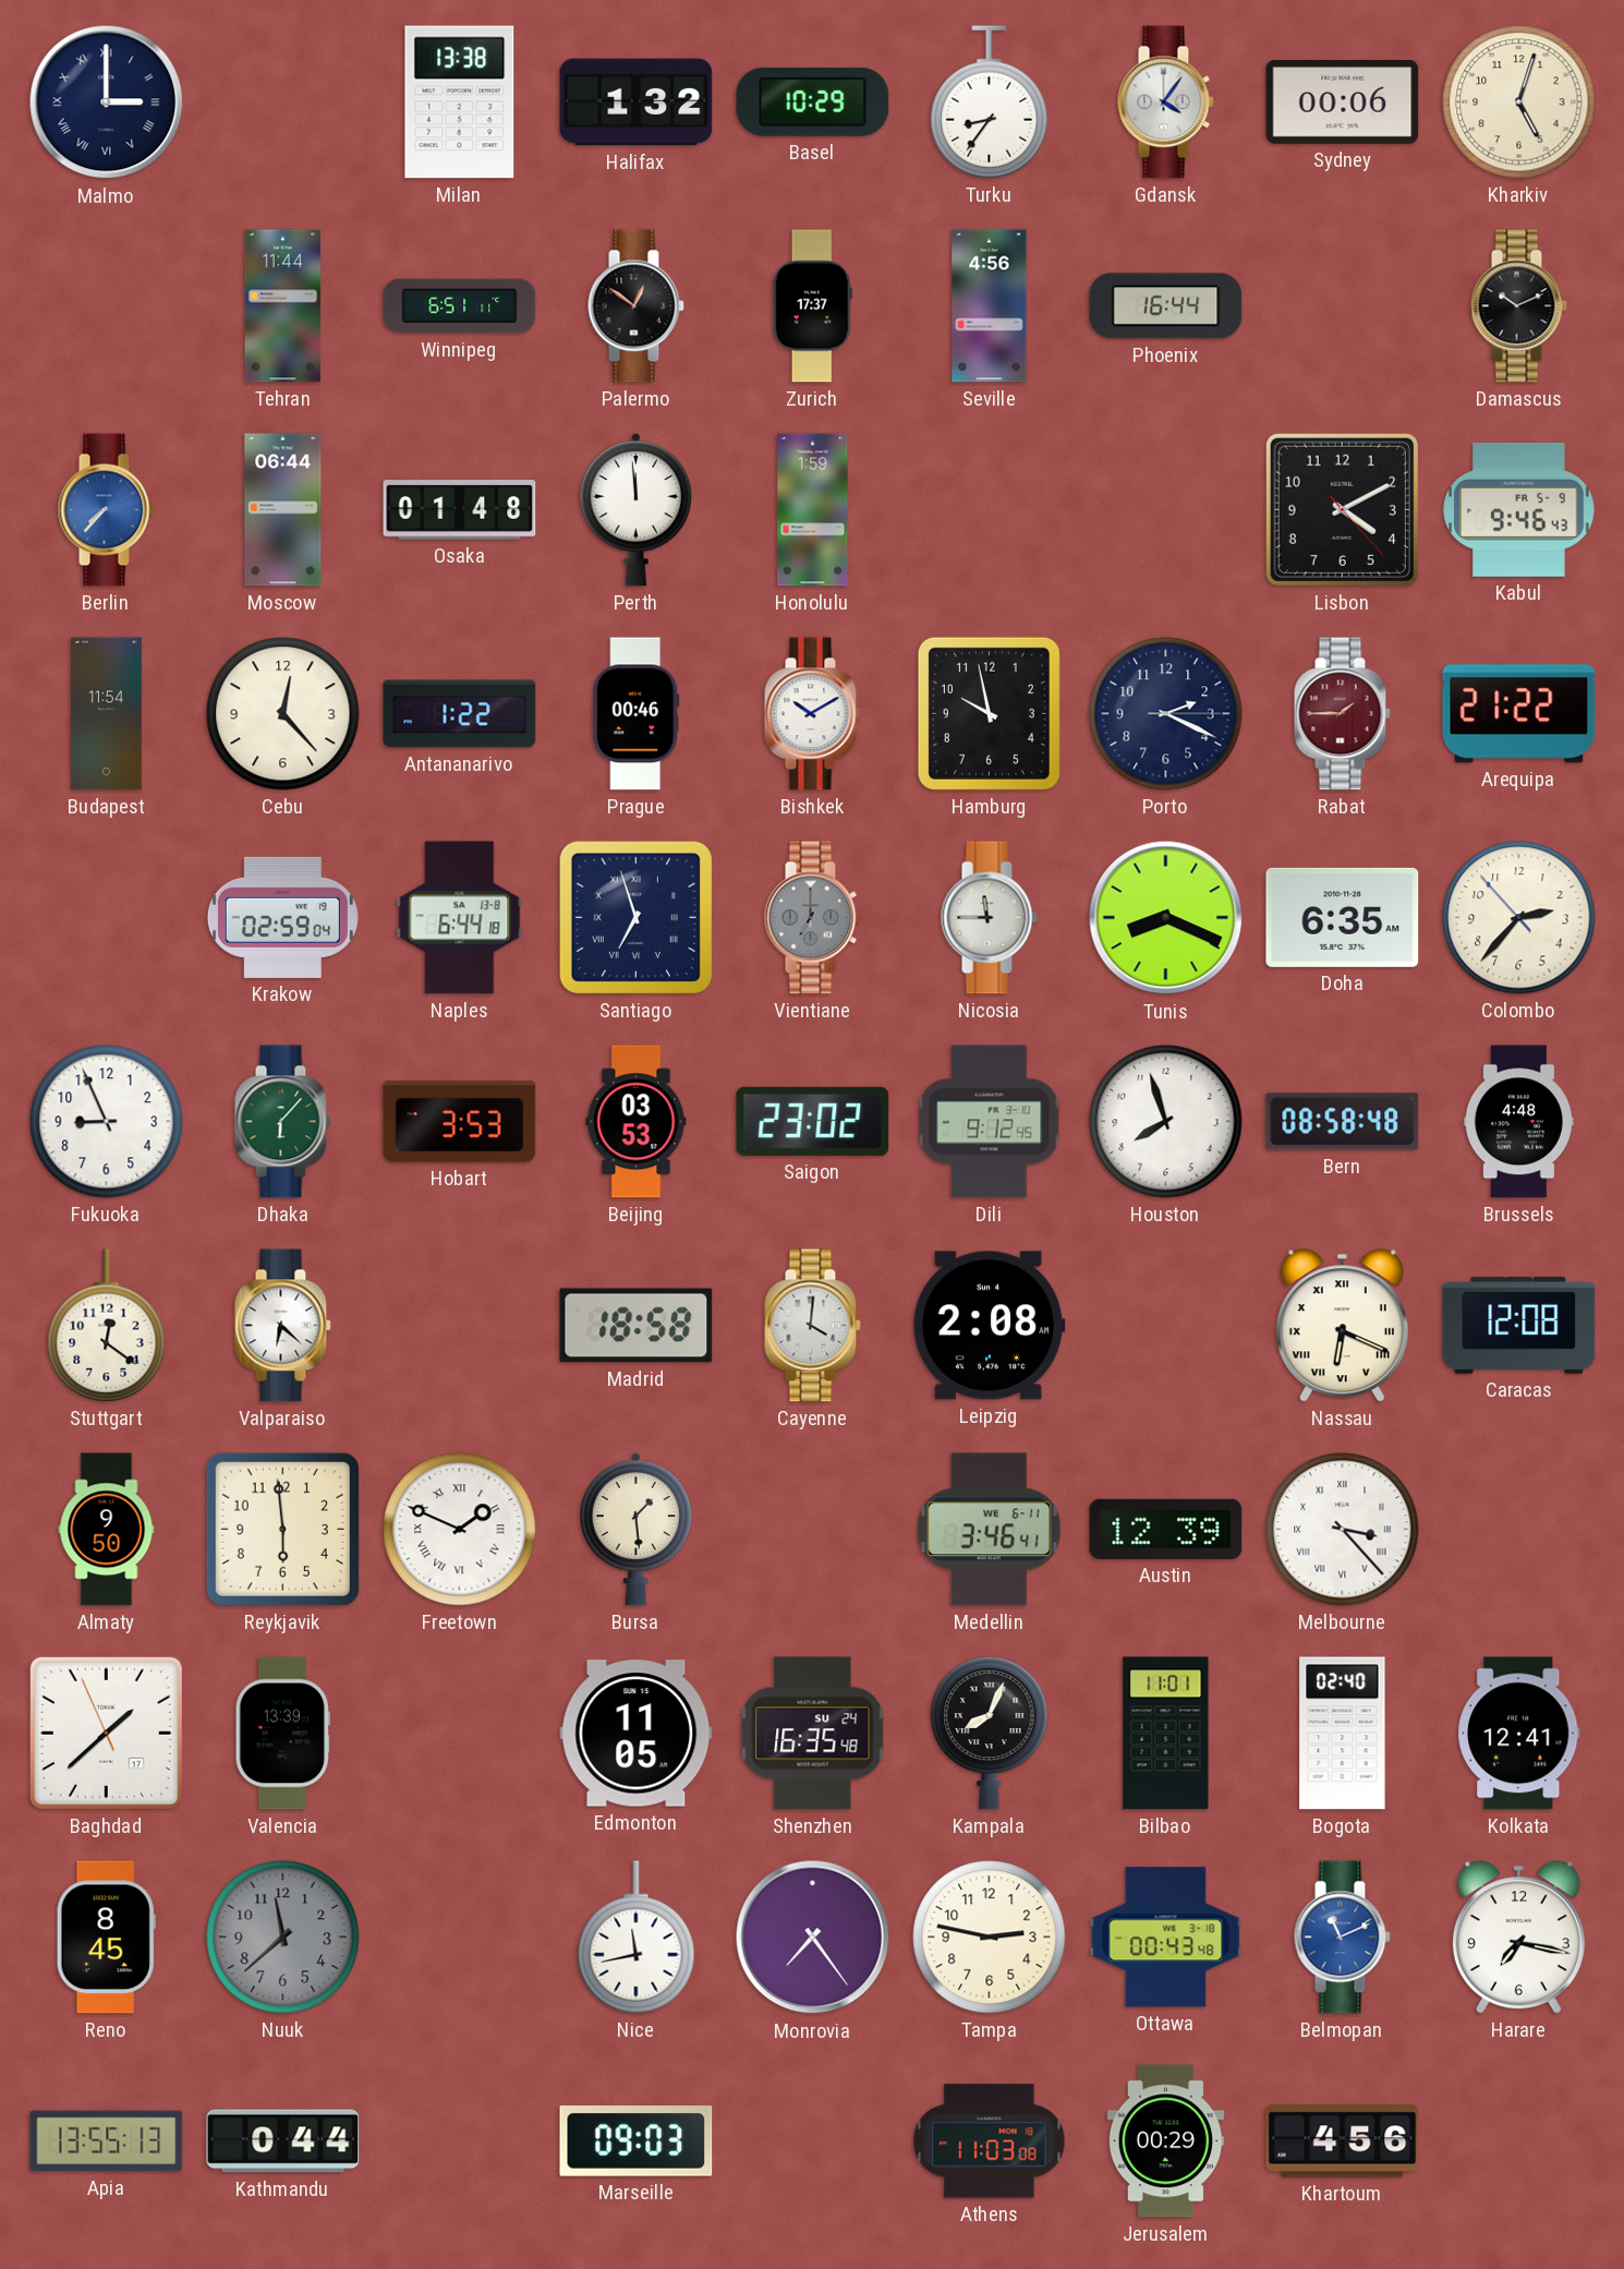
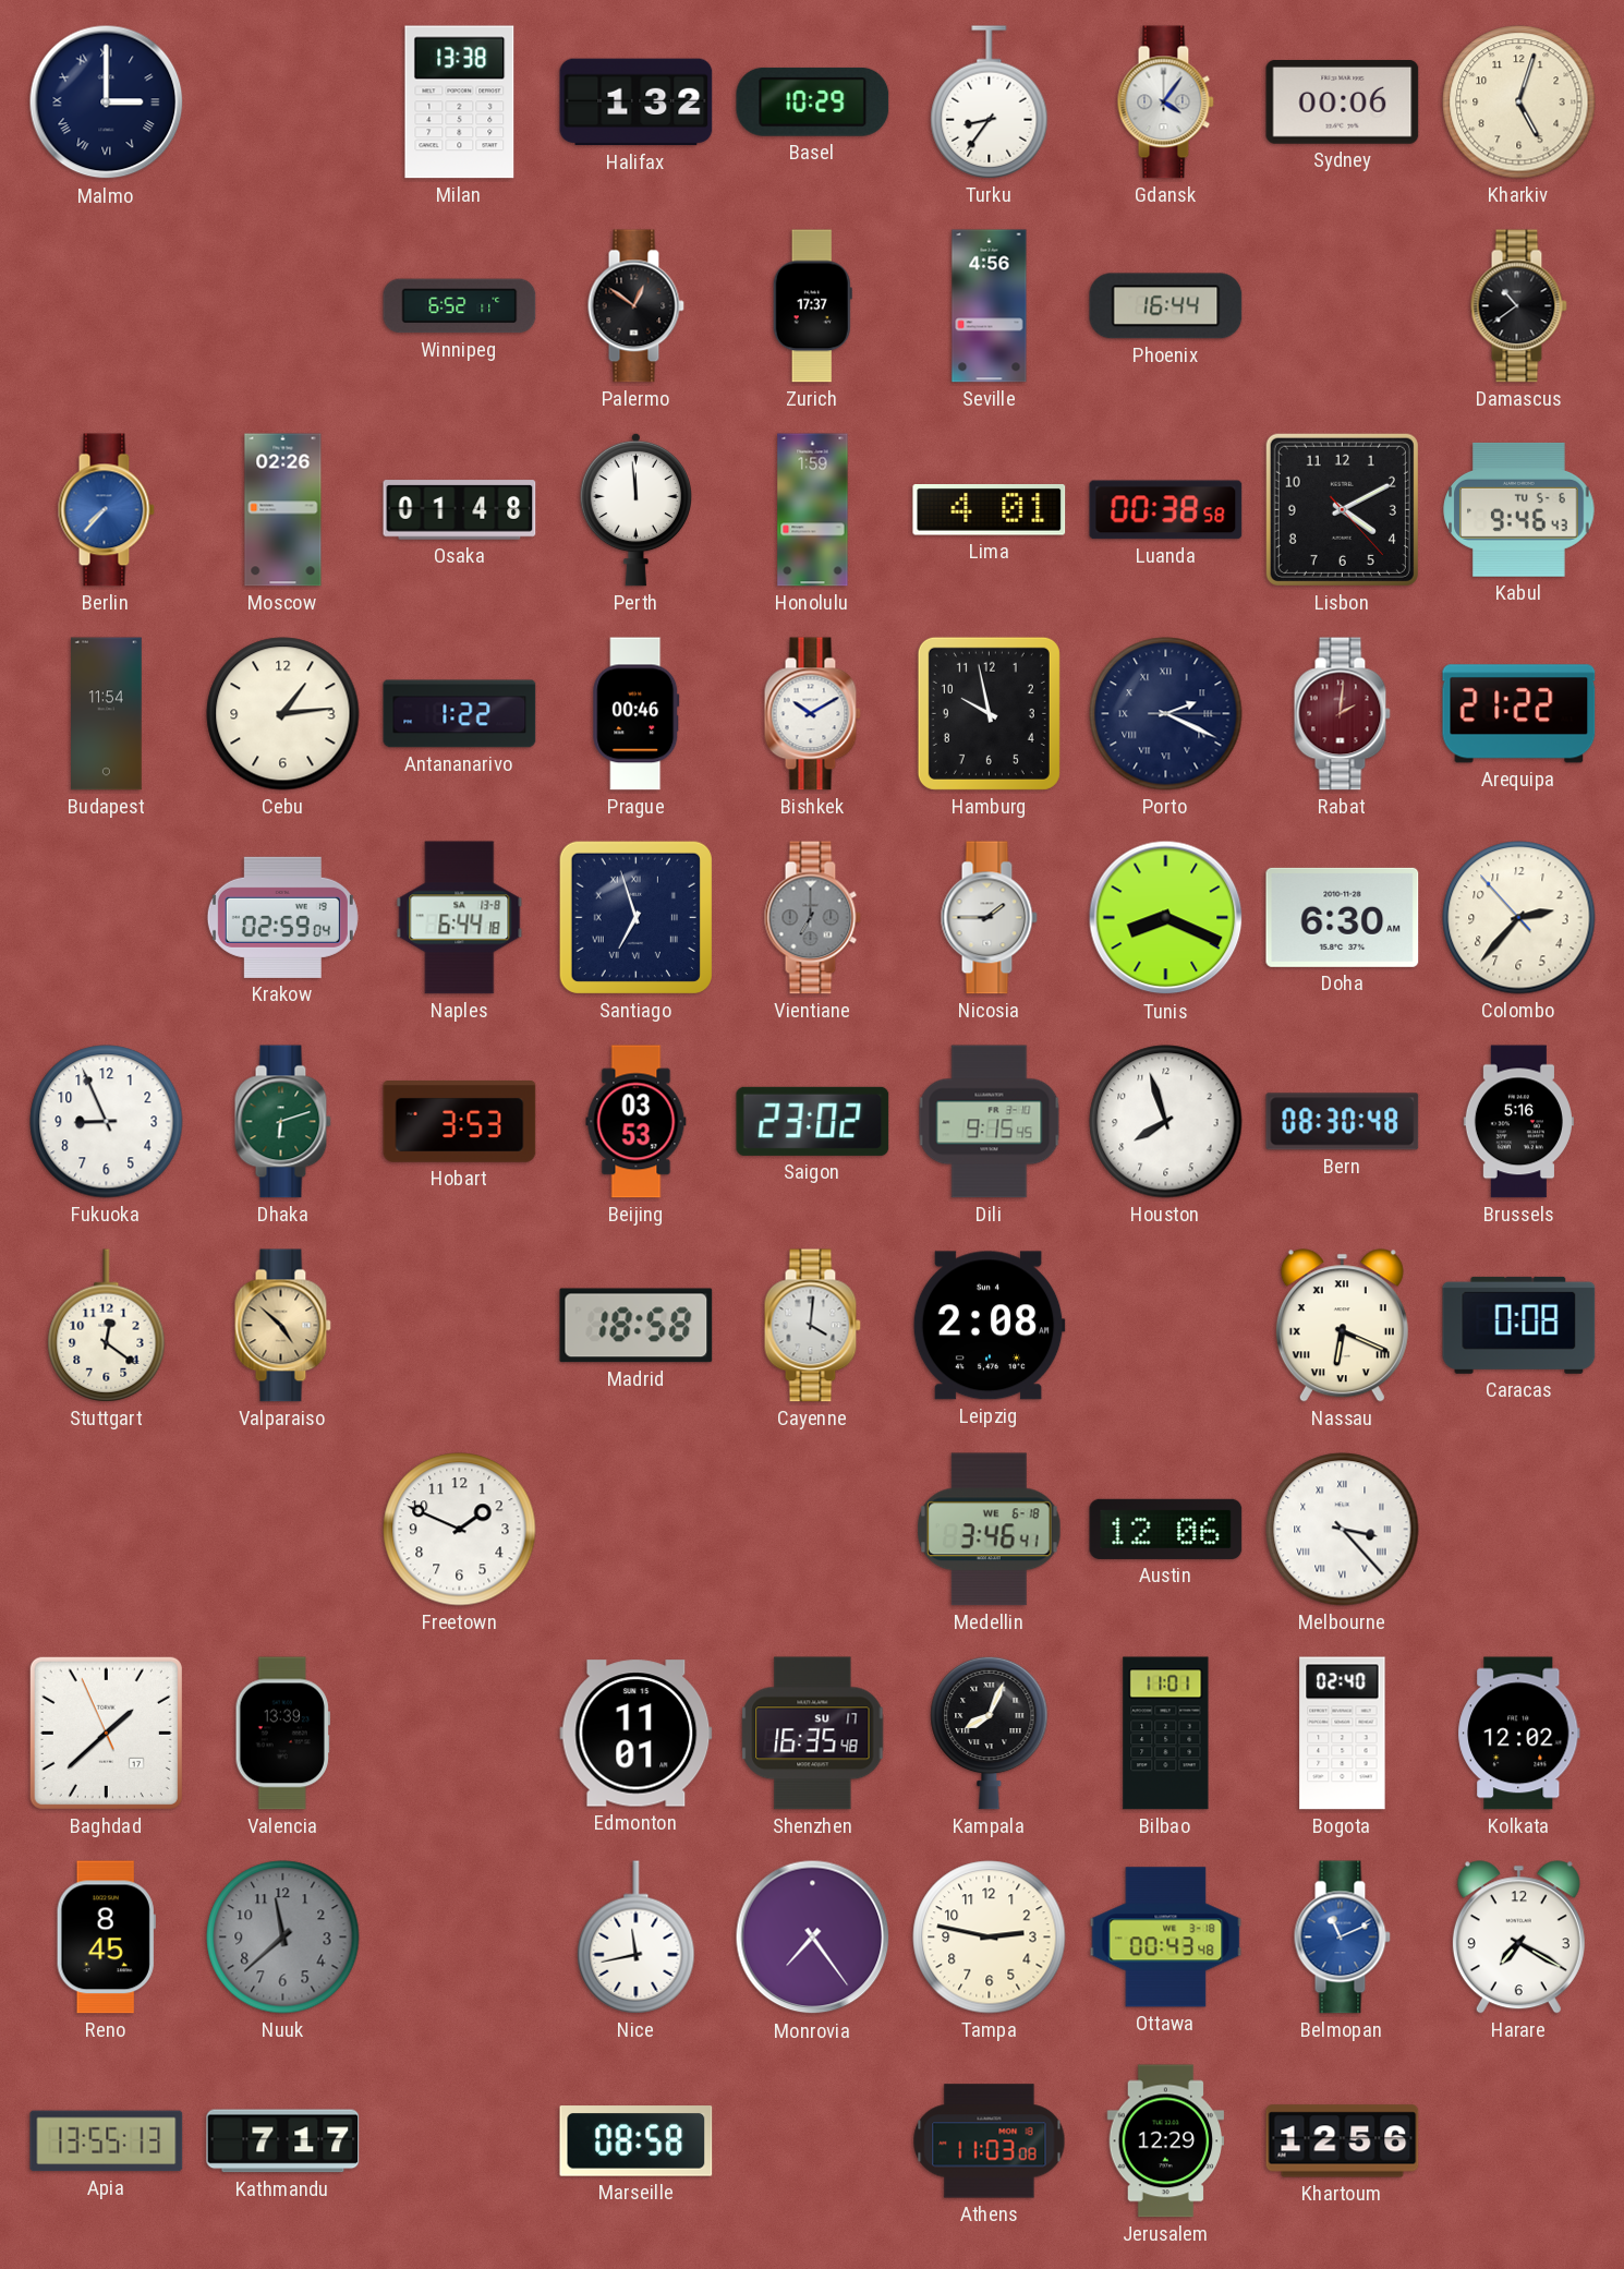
Tehran: 11:44 -> none
Winnipeg: 6:51 -> 6:52
Damascus: 10:11 -> 10:39
Moscow: 06:44 -> 02:26
Lima: none -> 4:01
Luanda: none -> 00:38
Kabul date: FR 5-9 -> TU 5-6
Cebu: 12:23 -> 1:14
Porto numerals: Arabic -> Roman
Rabat: 1:45 -> 2:01
Nicosia: 11:45 -> 1:45
Doha: 6:35 -> 6:30
Dhaka: 6:07 -> 6:12
Dili: 9:12 -> 9:15
Bern: 08:58 -> 08:30
Brussels: 4:48 -> 5:16
Valparaiso: 6:22 -> 4:52
Valparaiso dial: white -> champagne
Caracas: 12:08 -> 0:08
Almaty: 9:50 -> none
Reykjavik: 5:59 -> none
Freetown numerals: Roman -> Arabic
Bursa: 1:29 -> none
Medellin date: WE 6-11 -> WE 6-18
Austin: 12:39 -> 12:06
Edmonton: 11:05 -> 11:01
Shenzhen date: SU 24 -> SU 17
Kolkata: 12:41 -> 12:02
Harare: 7:17 -> 7:20
Kathmandu: 0:44 -> 7:17
Marseille: 09:03 -> 08:58
Jerusalem: 00:29 -> 12:29
Khartoum: 4:56 -> 12:56
